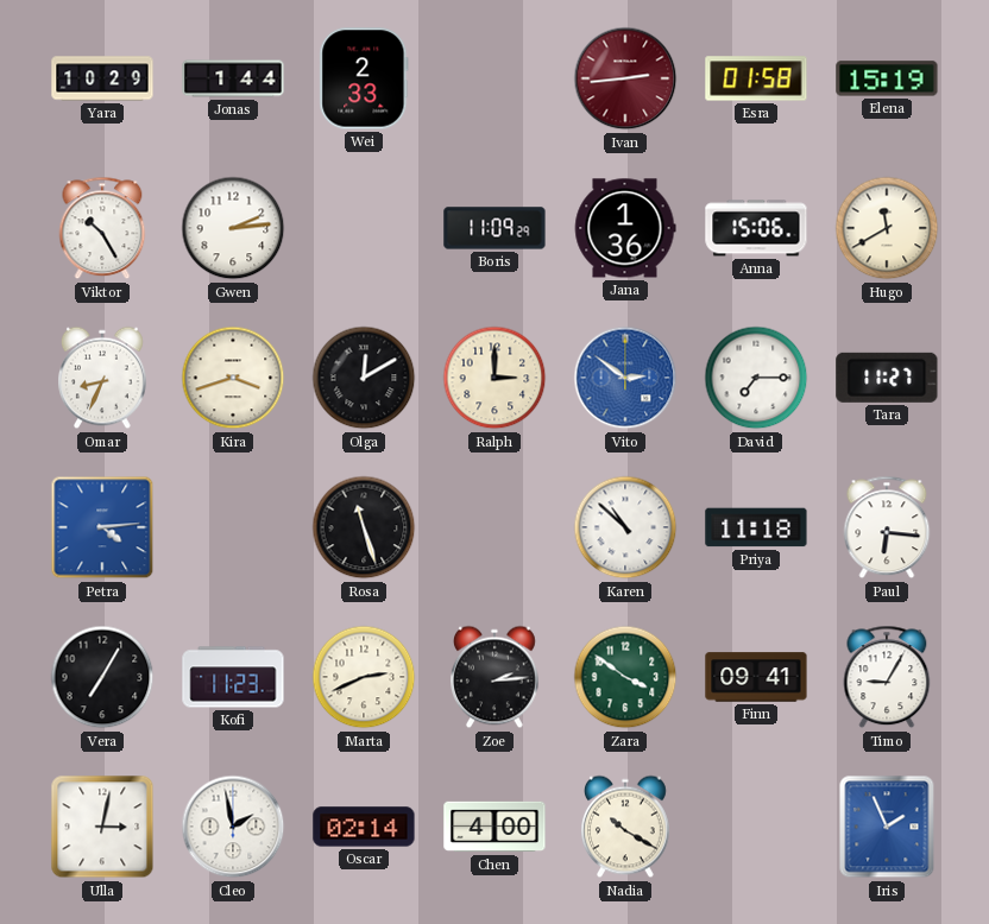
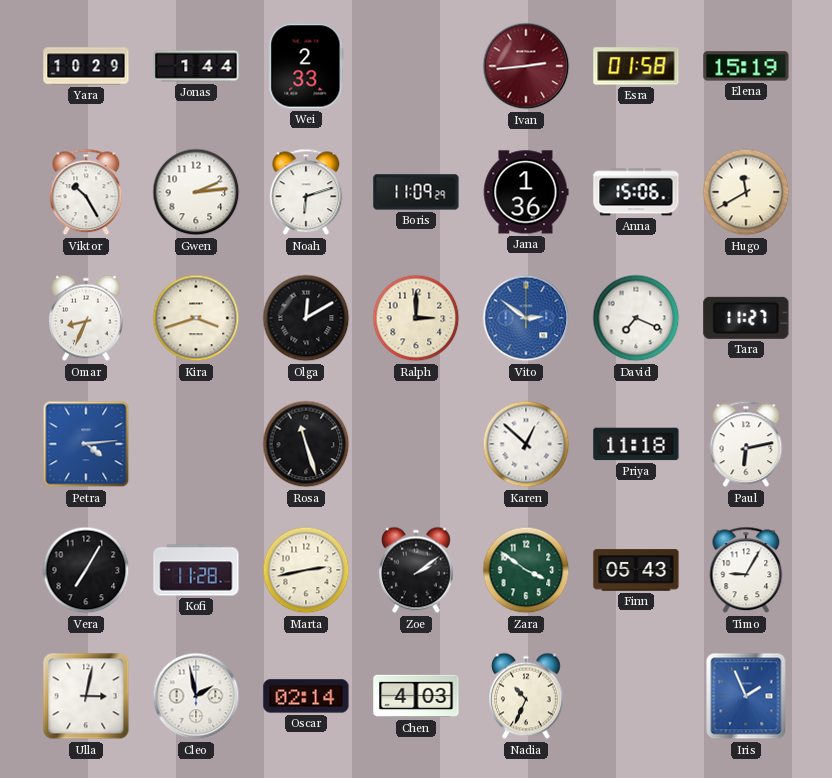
Noah: none -> 6:12
David: 7:15 -> 7:19
Karen: 10:52 -> 12:52
Paul: 6:16 -> 6:13
Kofi: 11:23 -> 11:28
Marta: 2:41 -> 2:43
Zoe: 2:14 -> 2:09
Finn: 09:41 -> 05:43
Chen: 4:00 -> 4:03
Nadia: 10:20 -> 10:34
